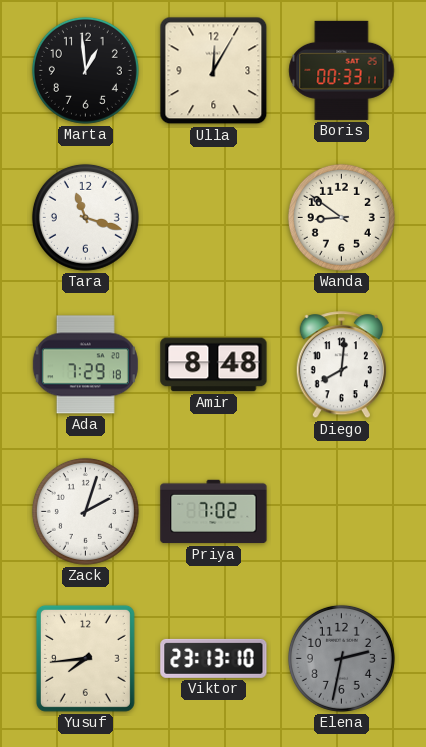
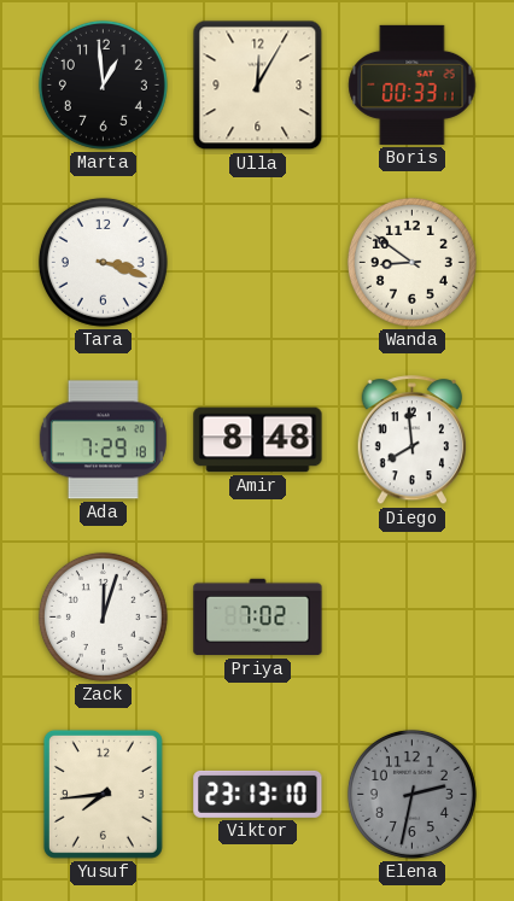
Tara: 11:18 -> 3:18
Diego: 8:01 -> 7:59
Zack: 2:03 -> 12:03
